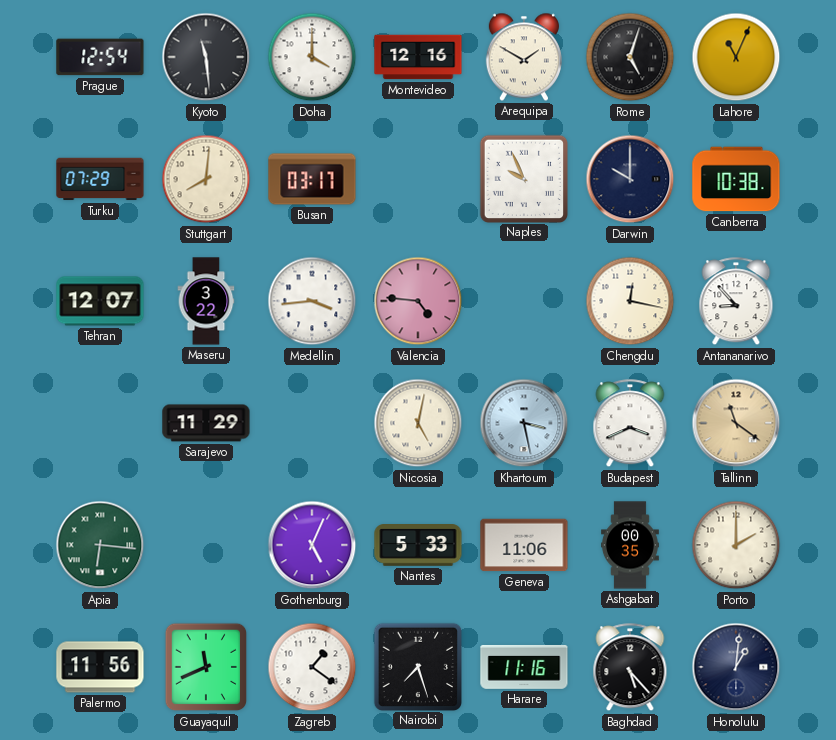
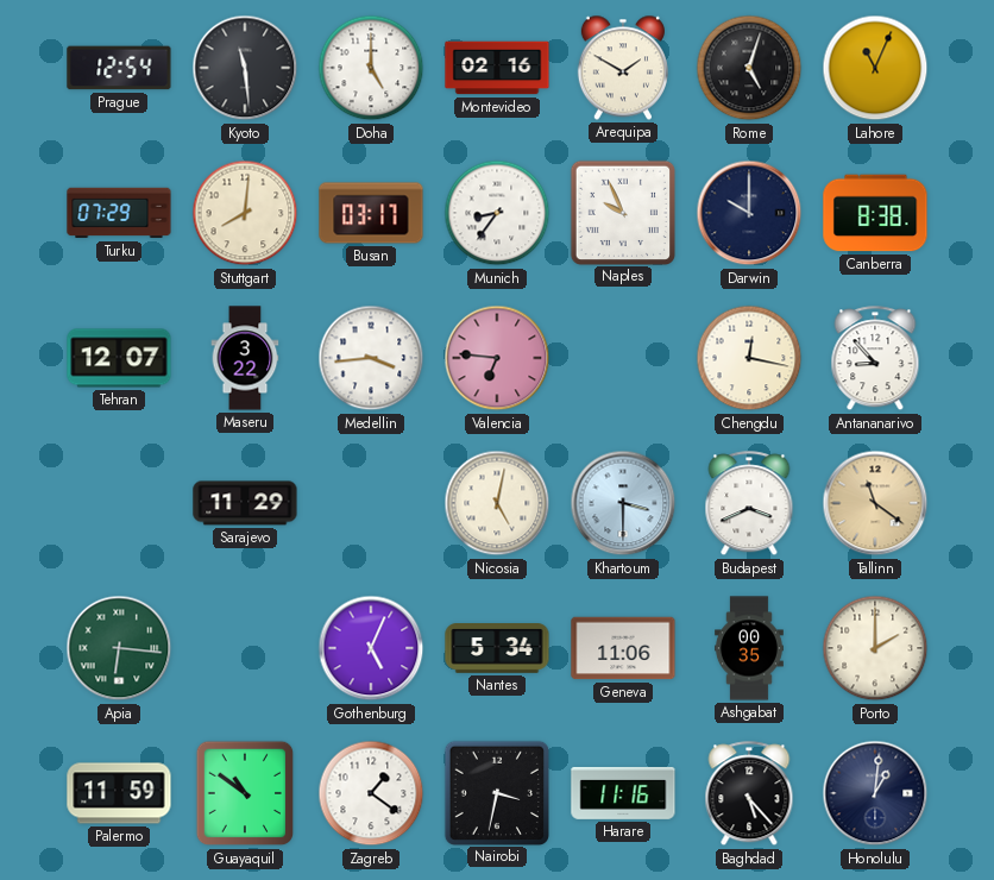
Doha: 4:00 -> 5:00
Montevideo: 12:16 -> 02:16
Munich: none -> 8:36
Canberra: 10:38 -> 8:38
Valencia: 4:46 -> 6:46
Khartoum: 3:28 -> 3:30
Nantes: 5:33 -> 5:34
Palermo: 11:56 -> 11:59
Guayaquil: 11:41 -> 10:51
Nairobi: 7:27 -> 3:32
